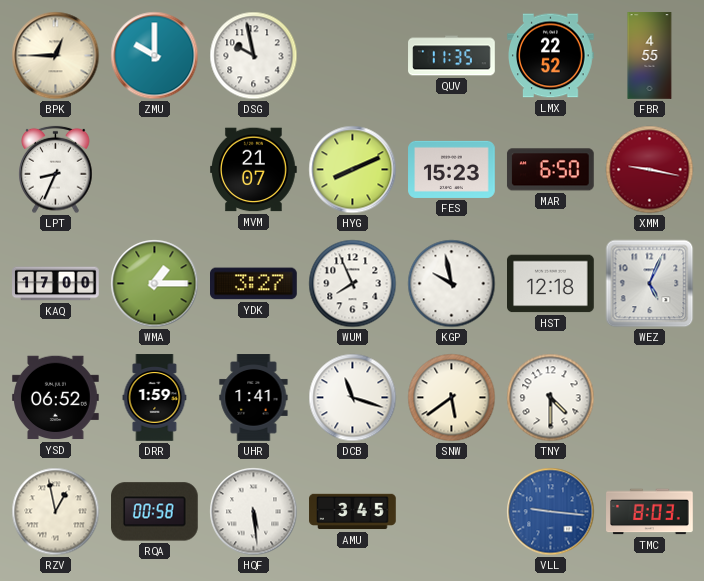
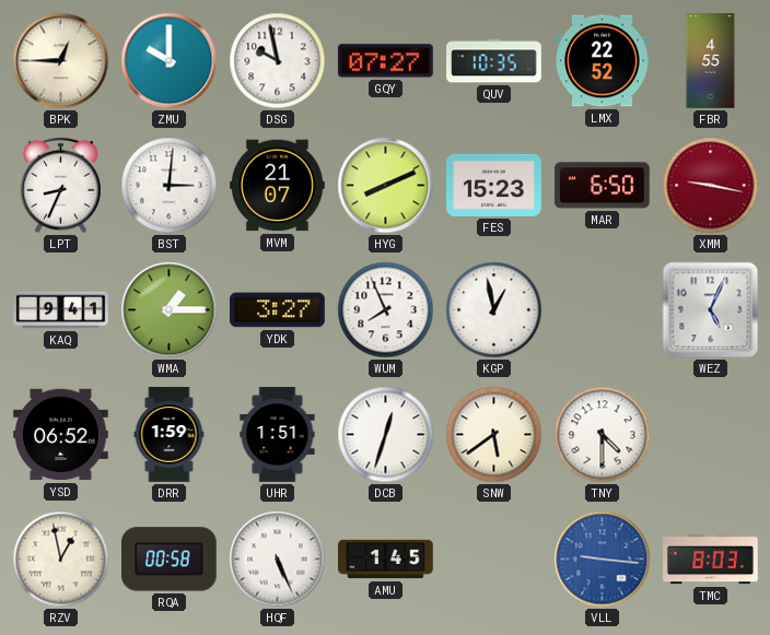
GQY: none -> 07:27
QUV: 11:35 -> 10:35
BST: none -> 3:01
KAQ: 17:00 -> 9:41
KGP: 9:58 -> 12:58
HST: 12:18 -> none
UHR: 1:41 -> 1:51
DCB: 11:18 -> 12:33
HQF: 5:29 -> 5:26
AMU: 3:45 -> 1:45
